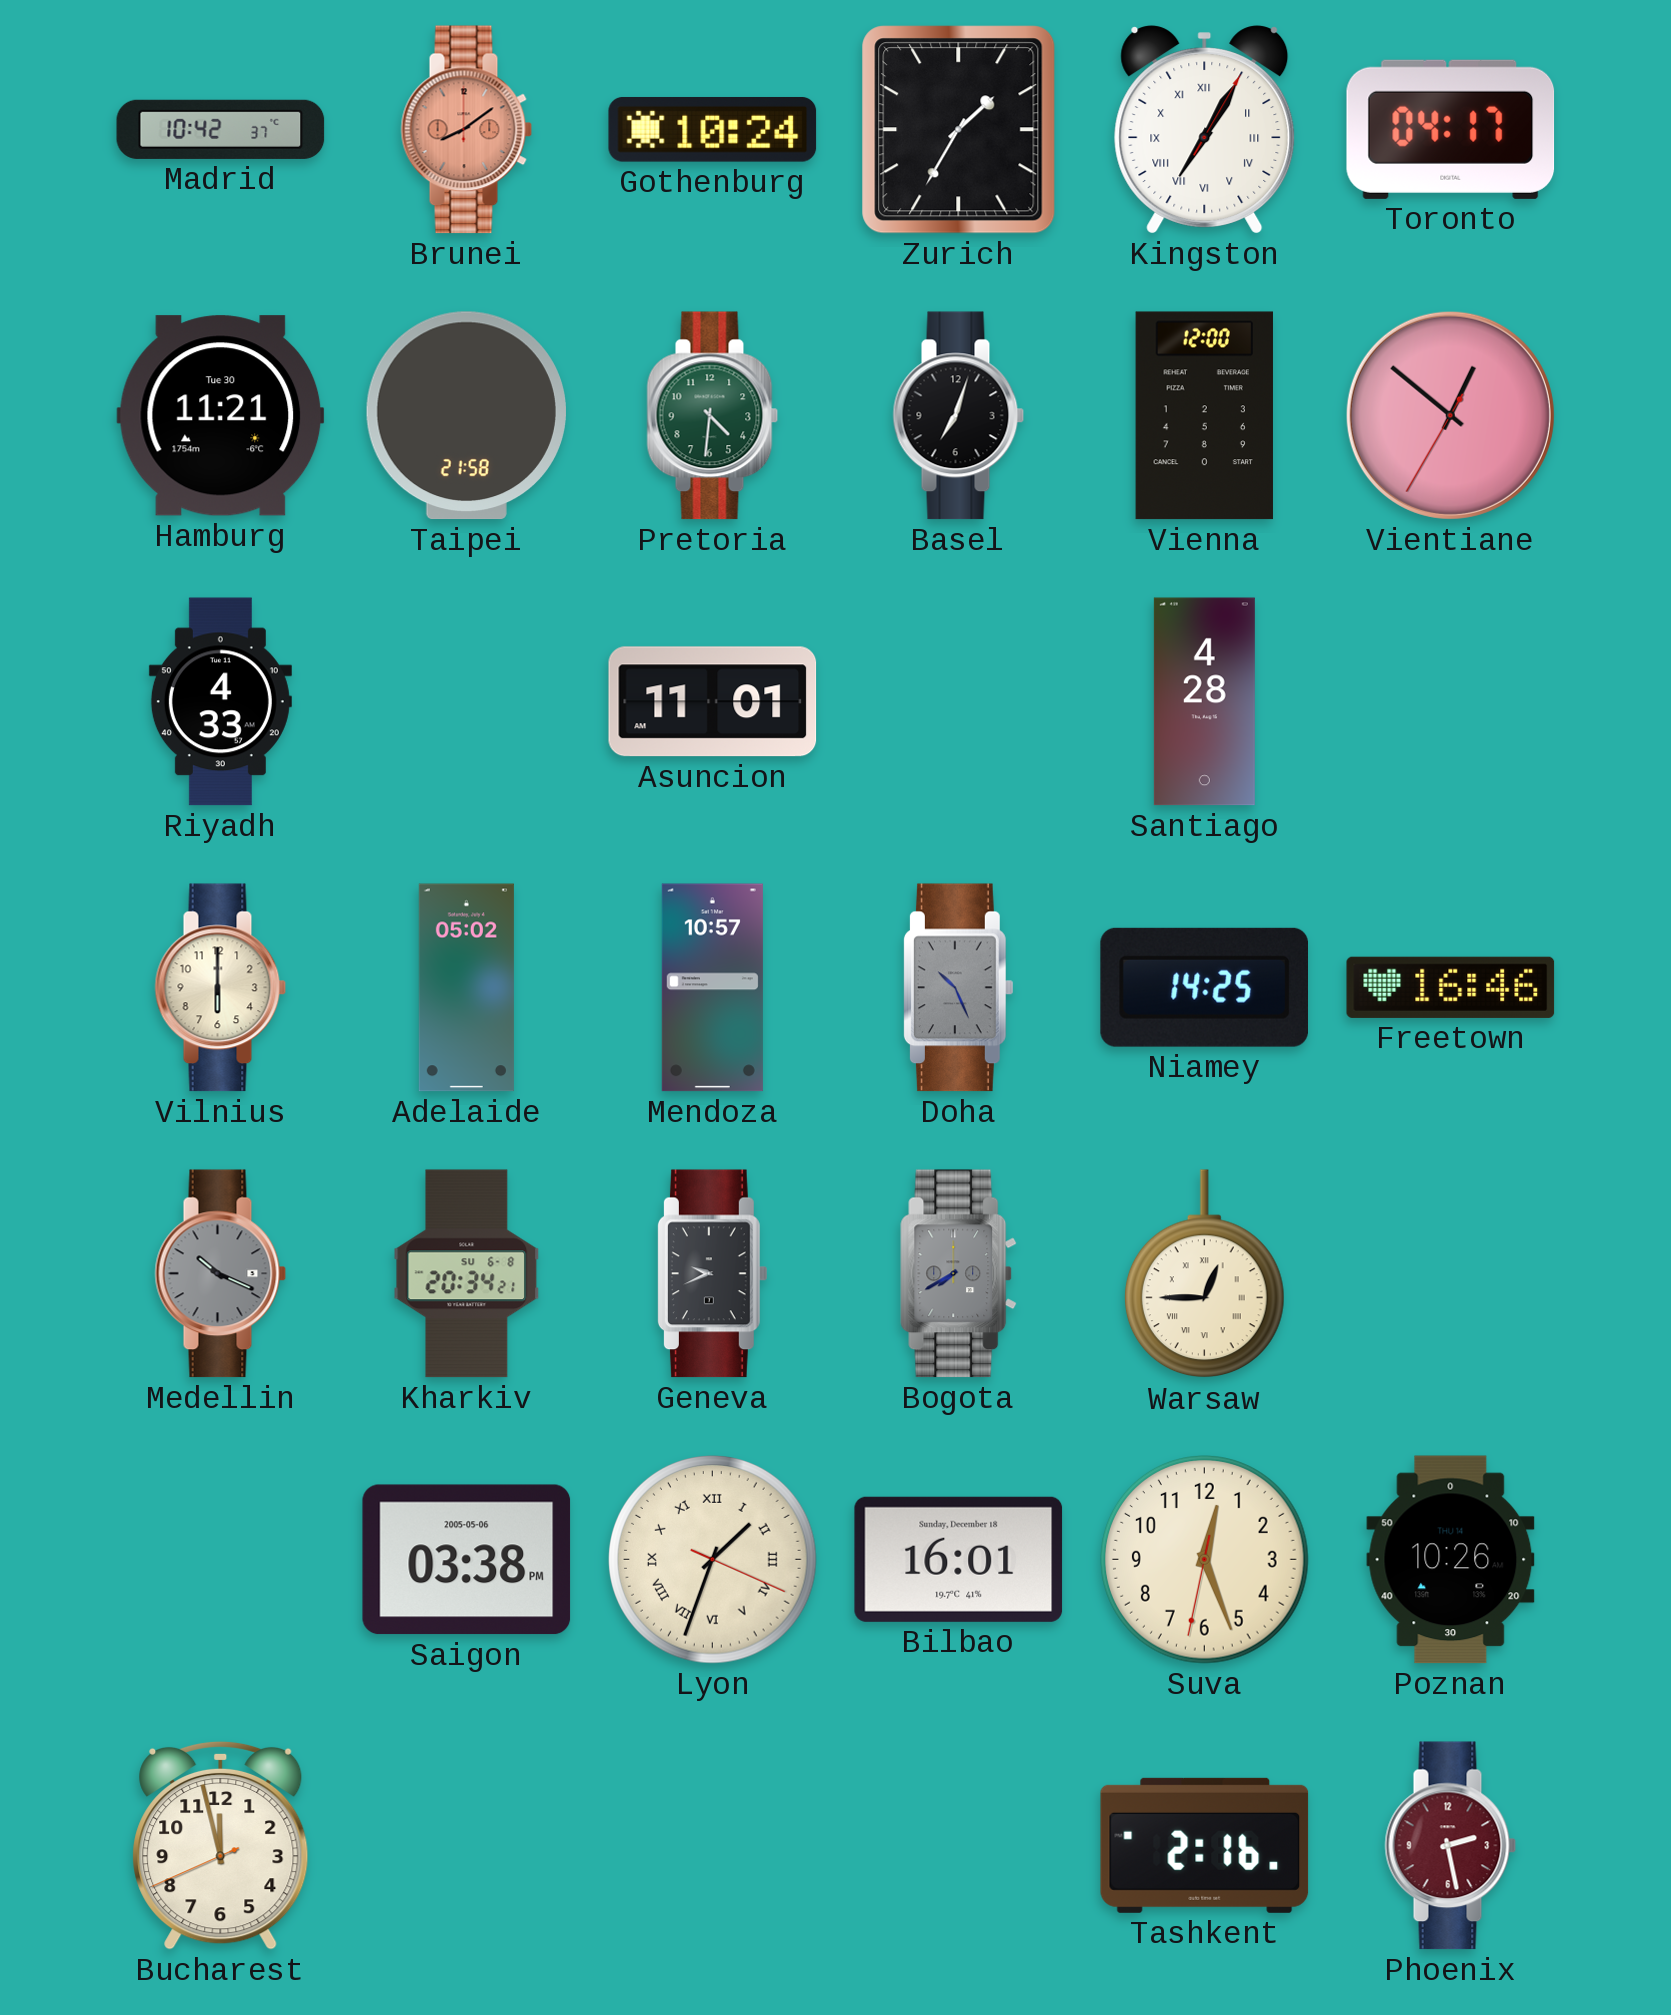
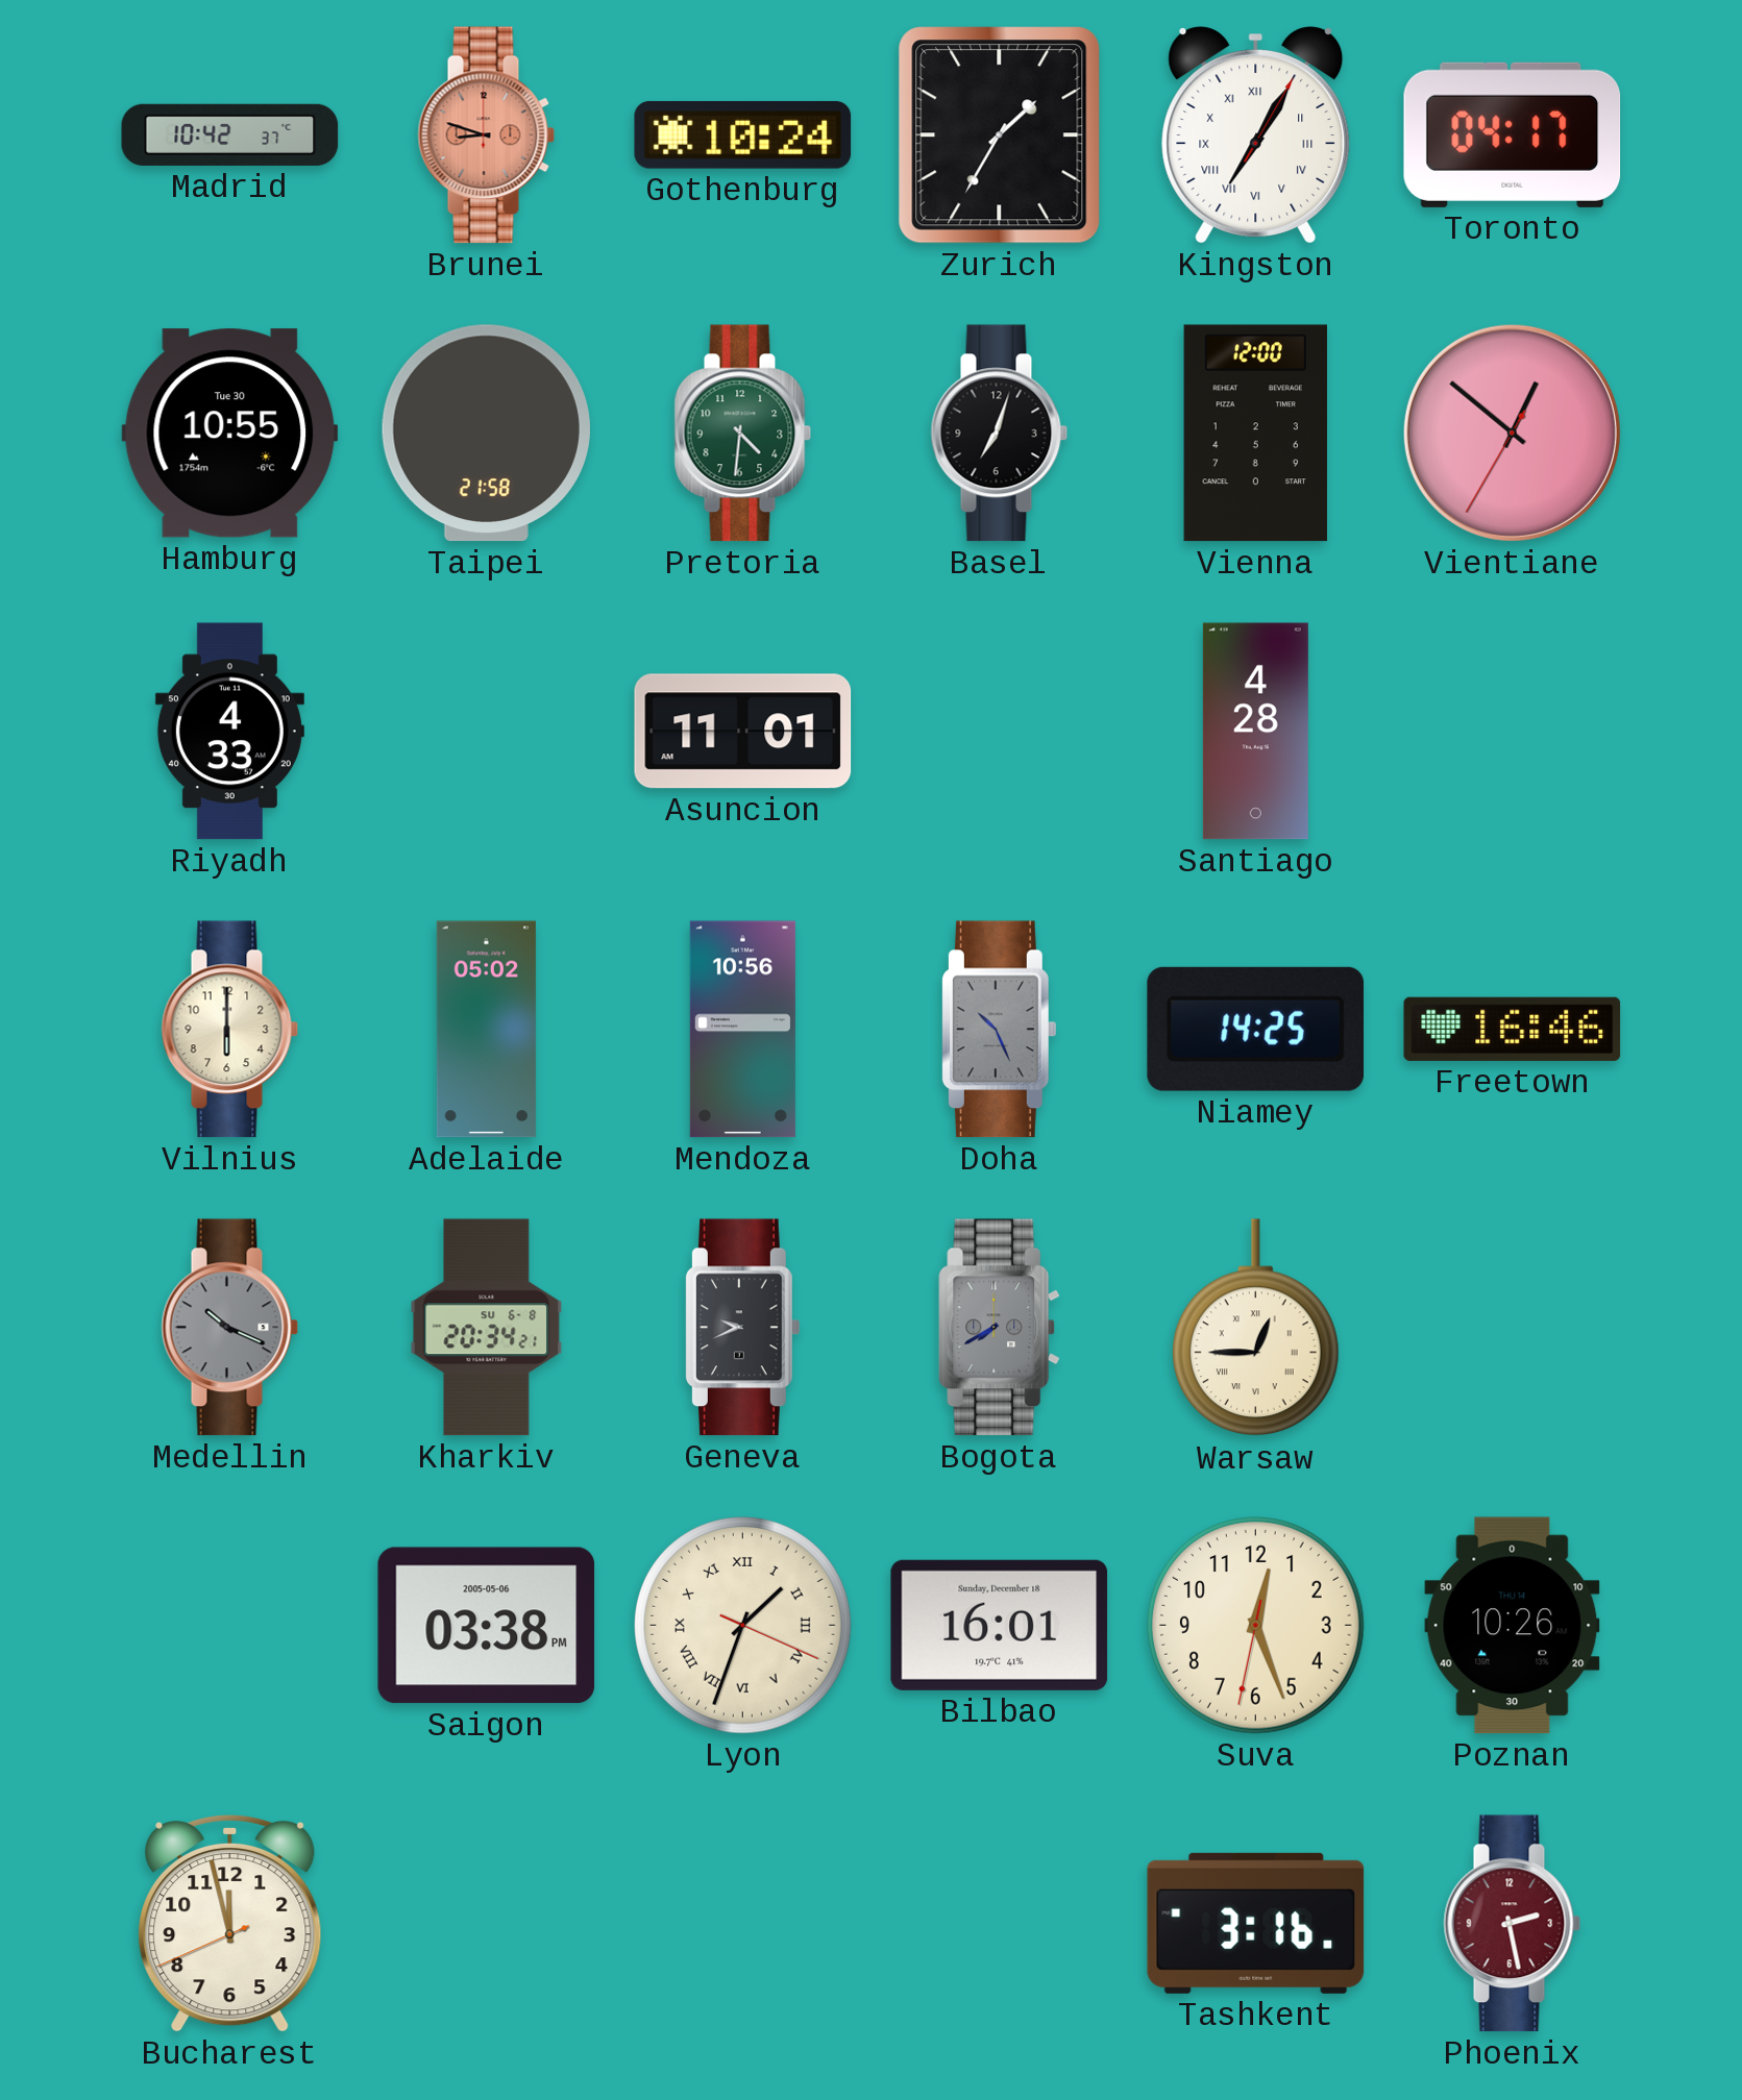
Brunei: 8:09 -> 8:48
Hamburg: 11:21 -> 10:55
Mendoza: 10:57 -> 10:56
Tashkent: 2:16 -> 3:16
